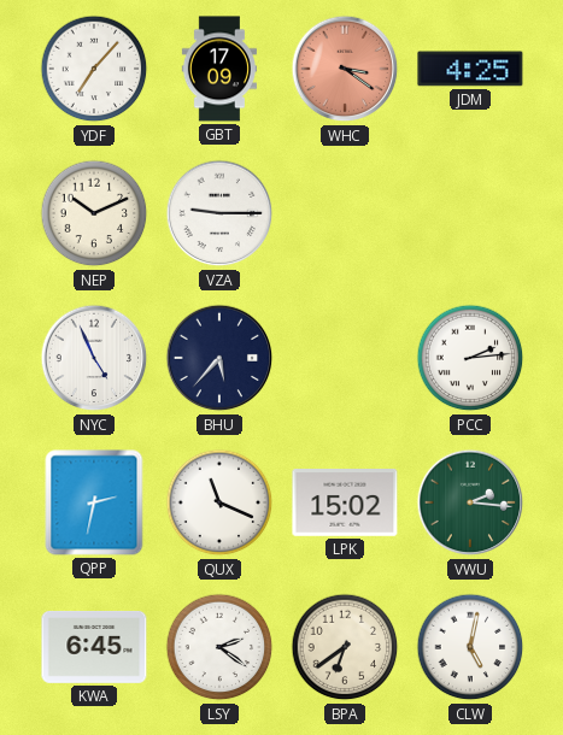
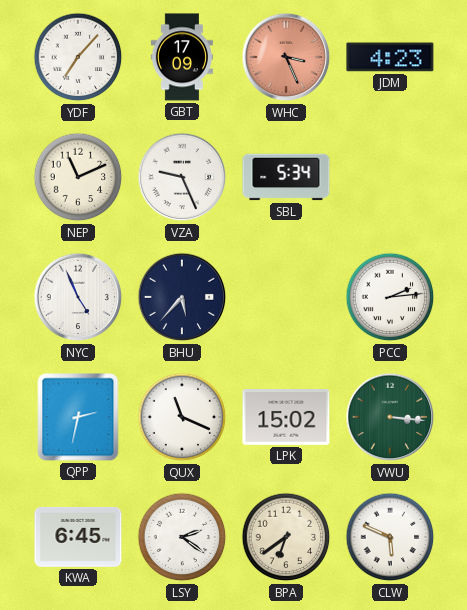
WHC: 3:21 -> 3:26
JDM: 4:25 -> 4:23
NEP: 10:11 -> 11:11
VZA: 9:15 -> 9:26
SBL: none -> 5:34
VWU: 2:16 -> 3:16
CLW: 5:02 -> 5:49
